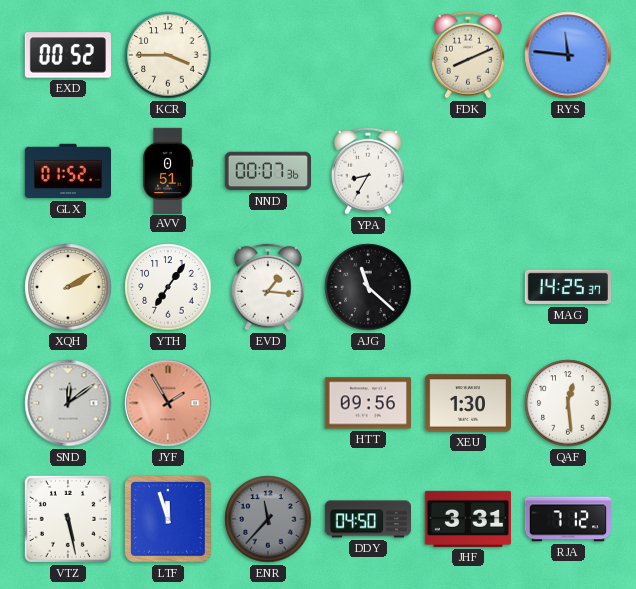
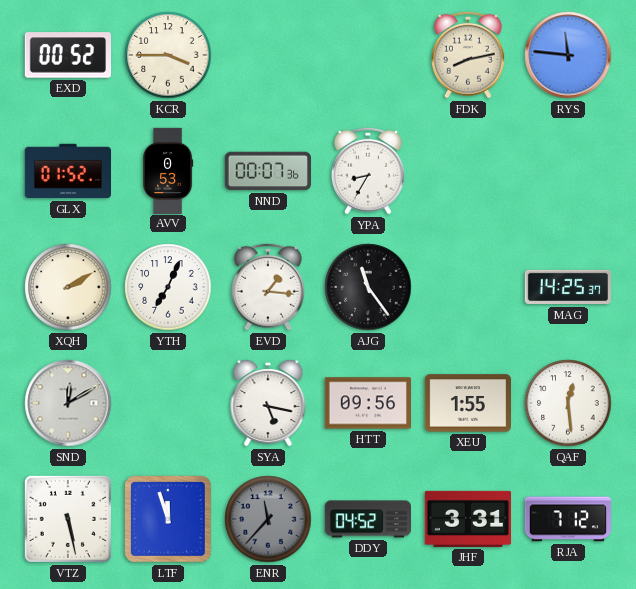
FDK: 8:11 -> 8:13
AVV: 0:51 -> 0:53
YTH: 7:06 -> 7:04
AJG: 11:22 -> 11:24
SND: 12:09 -> 12:10
JYF: 1:55 -> none
SYA: none -> 5:17
XEU: 1:30 -> 1:55
DDY: 04:50 -> 04:52
